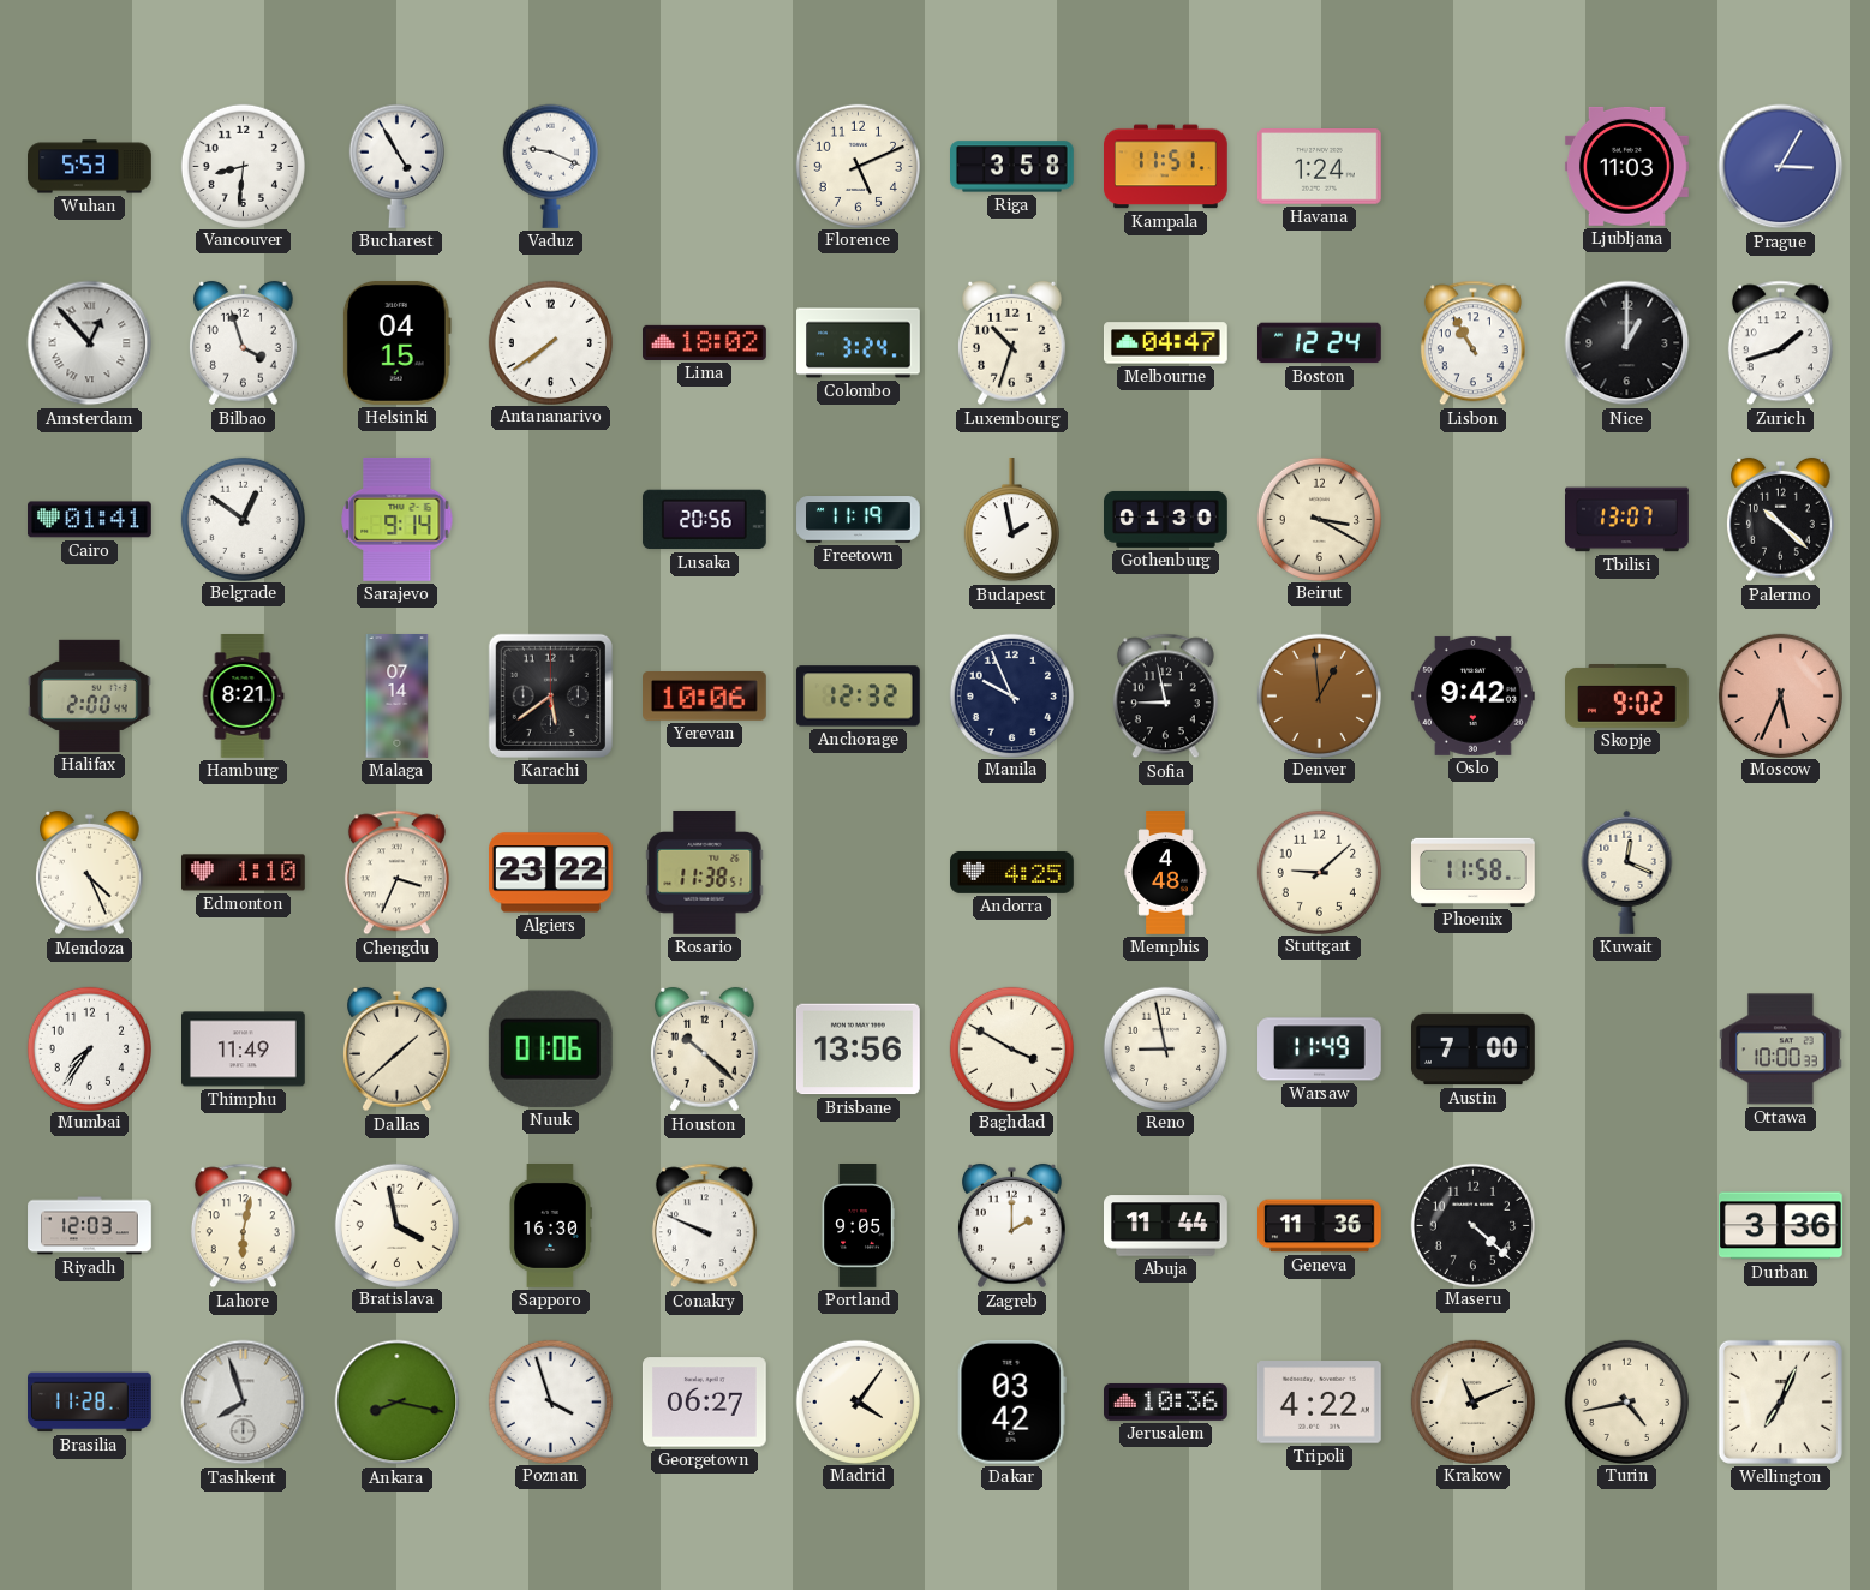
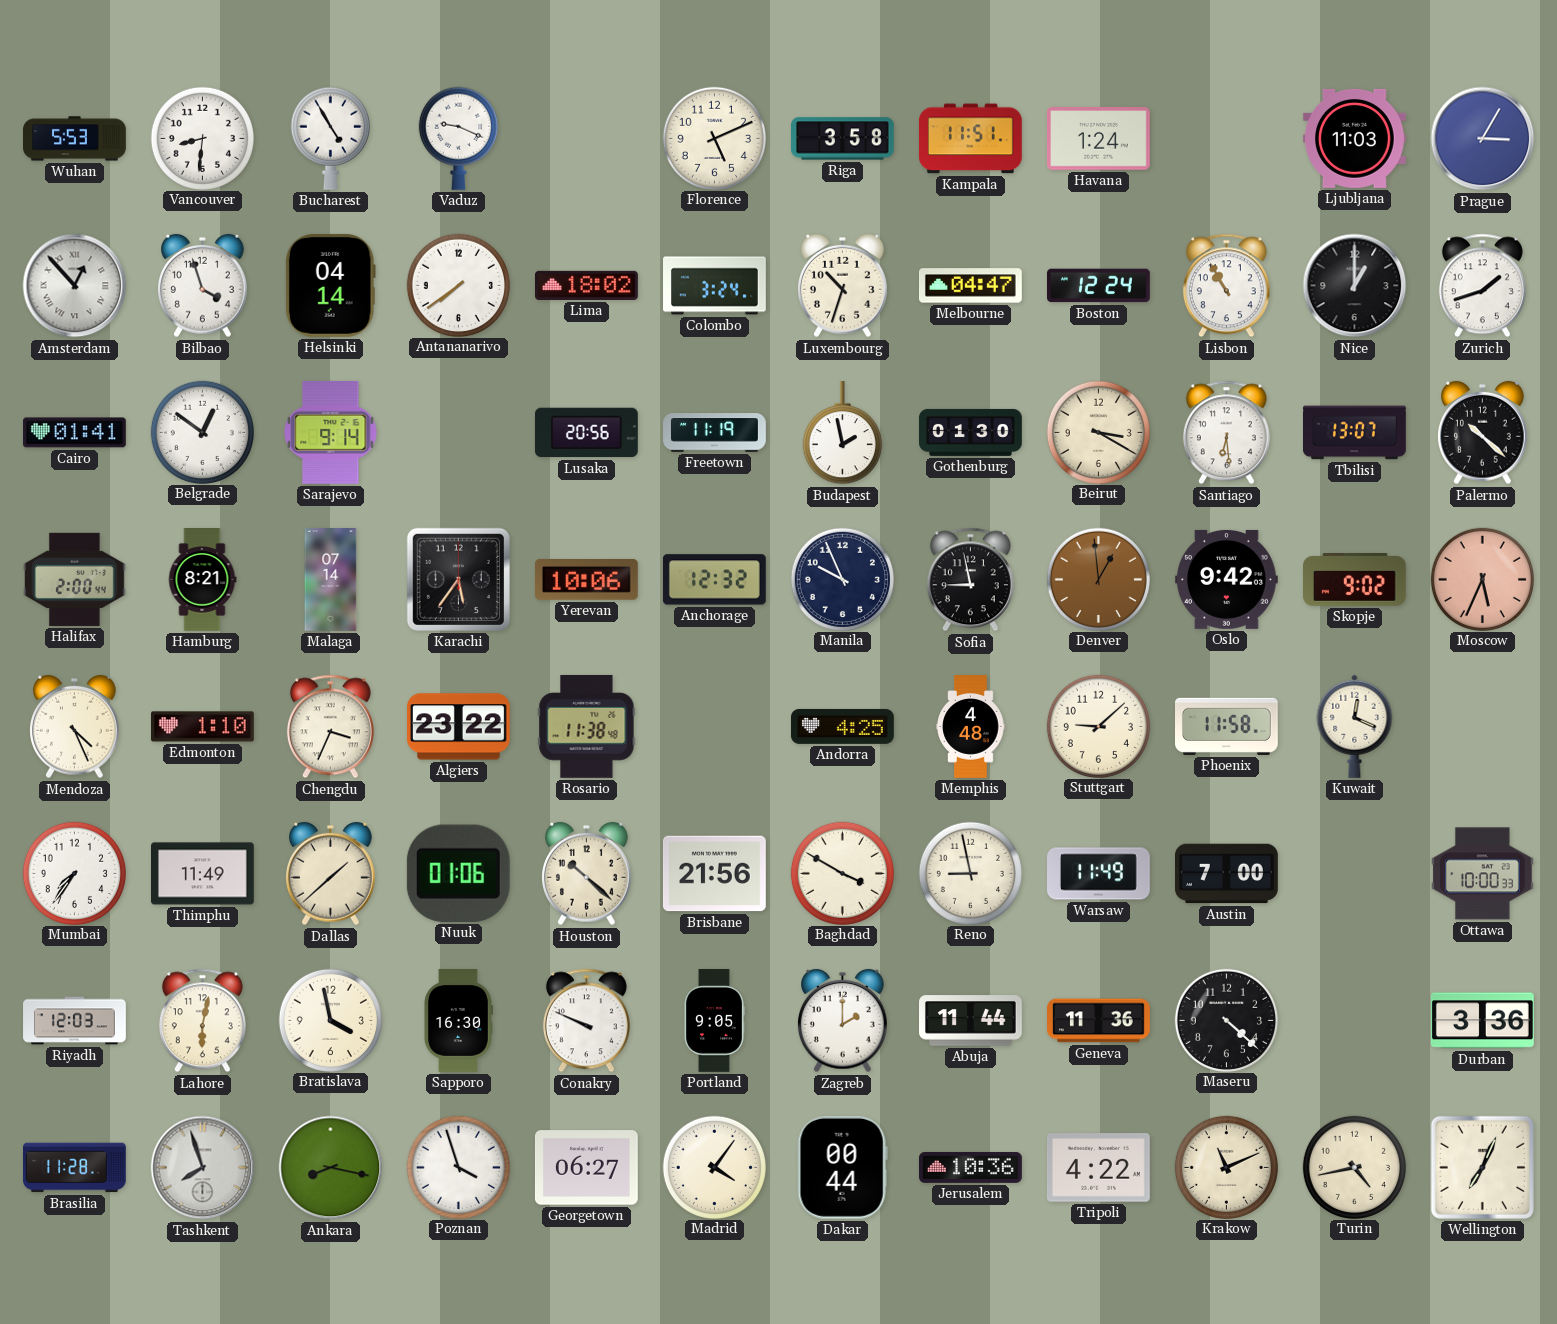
Helsinki: 04:15 -> 04:14
Santiago: none -> 6:29
Karachi: 5:39 -> 5:36
Rosario: 11:38:51 -> 11:38:48
Brisbane: 13:56 -> 21:56
Dakar: 03:42 -> 00:44
